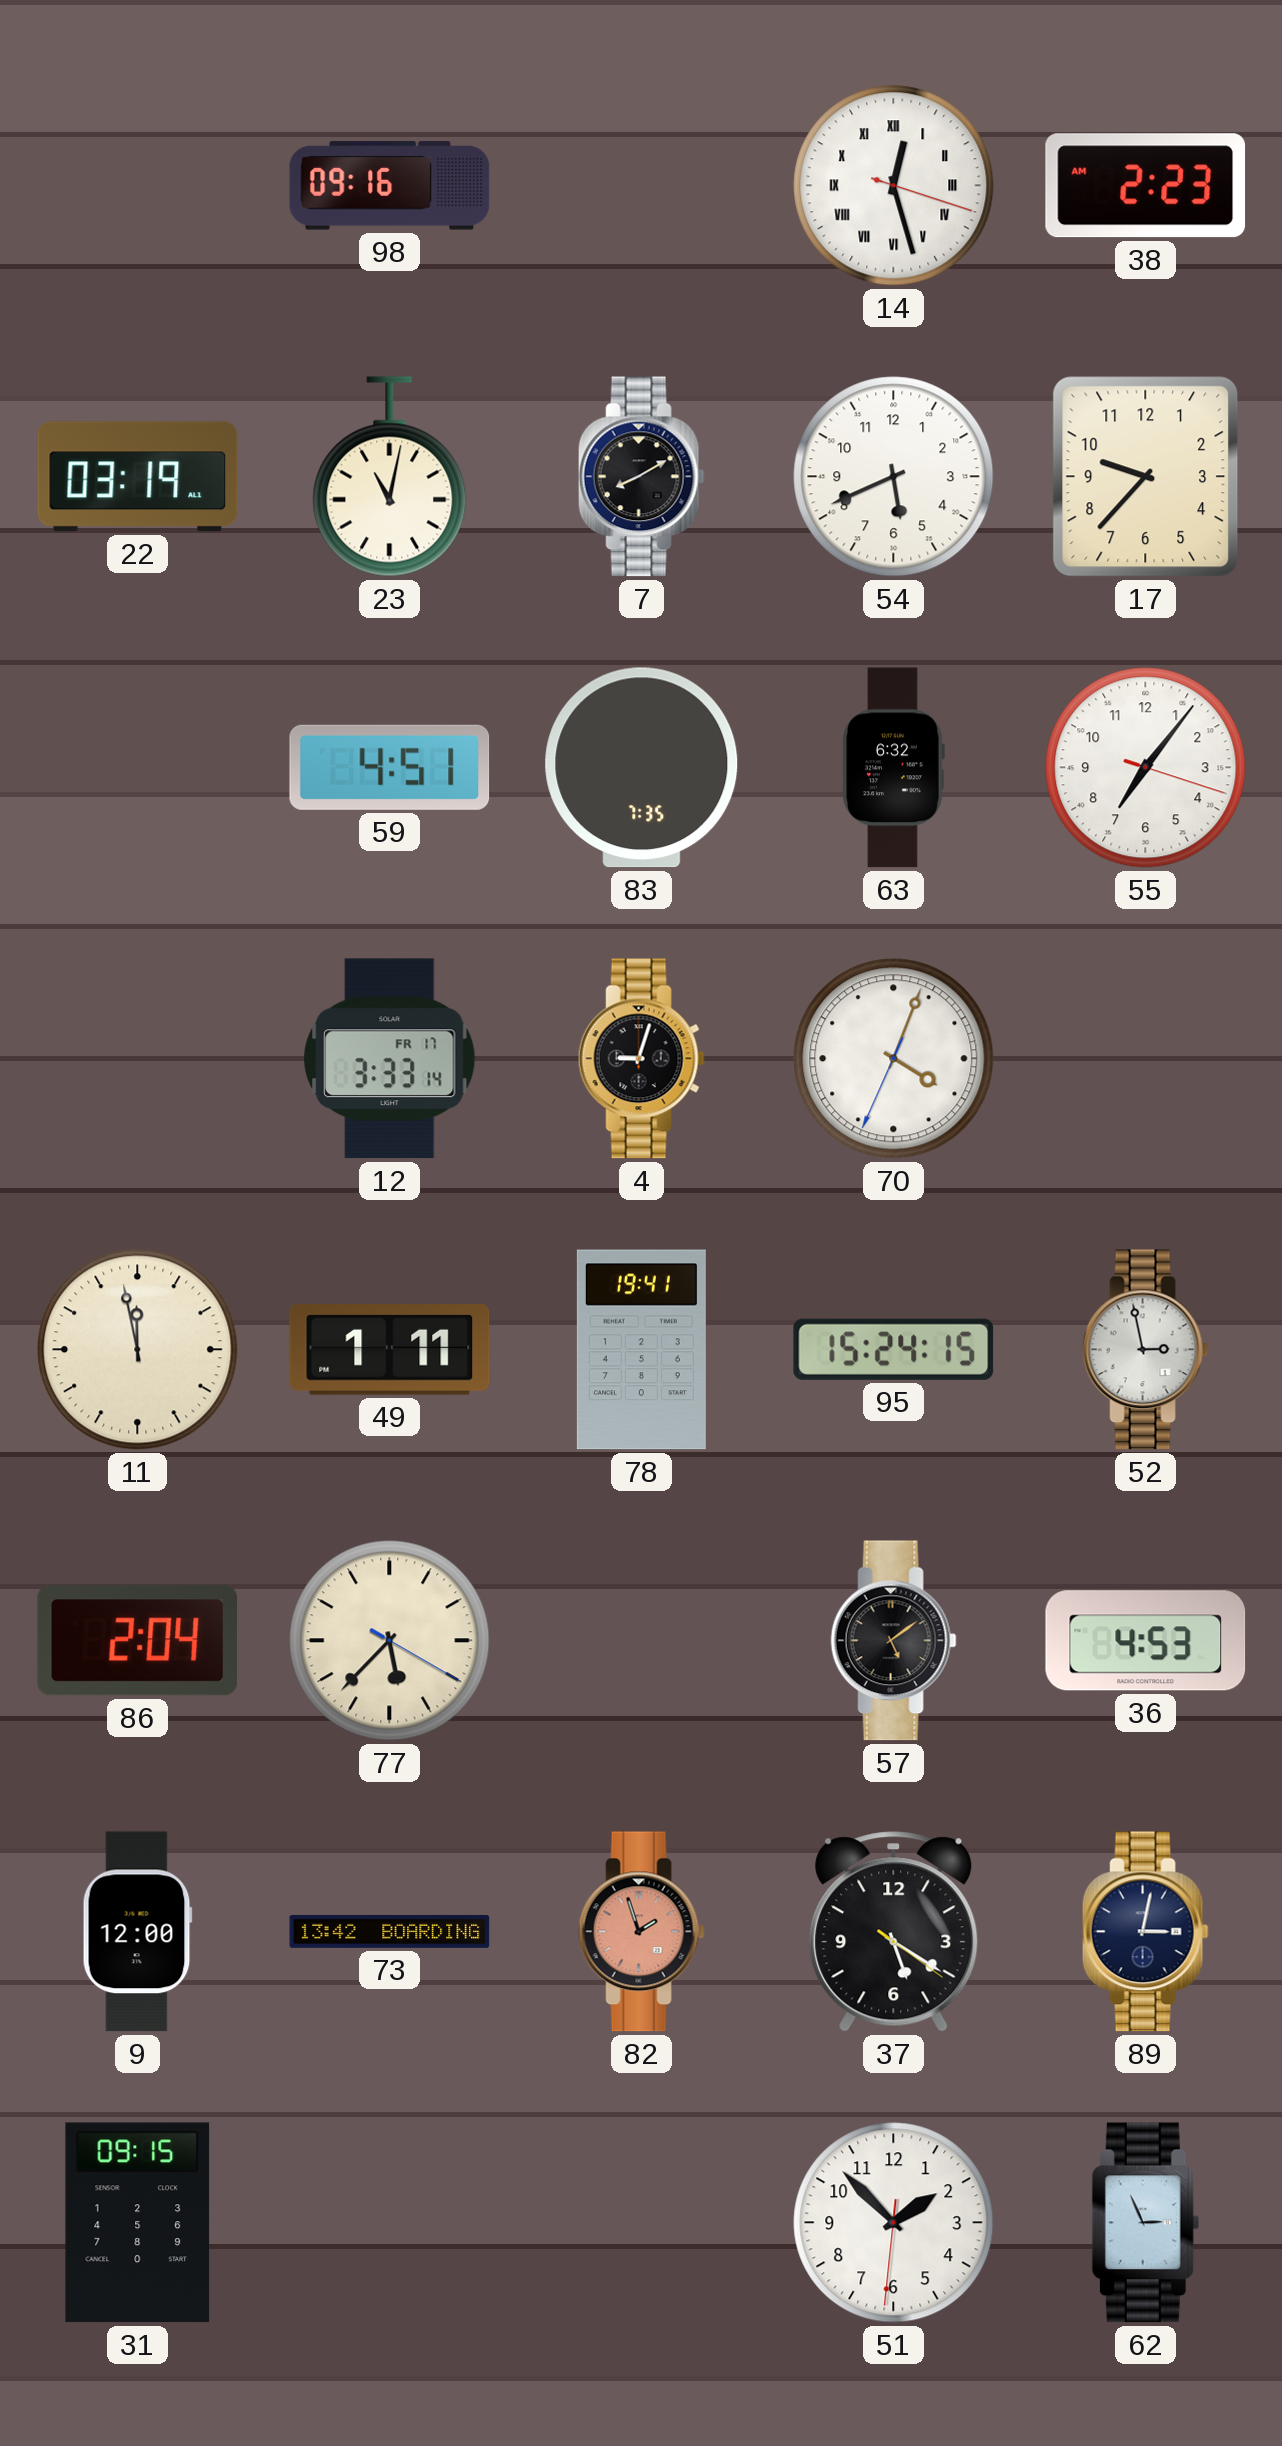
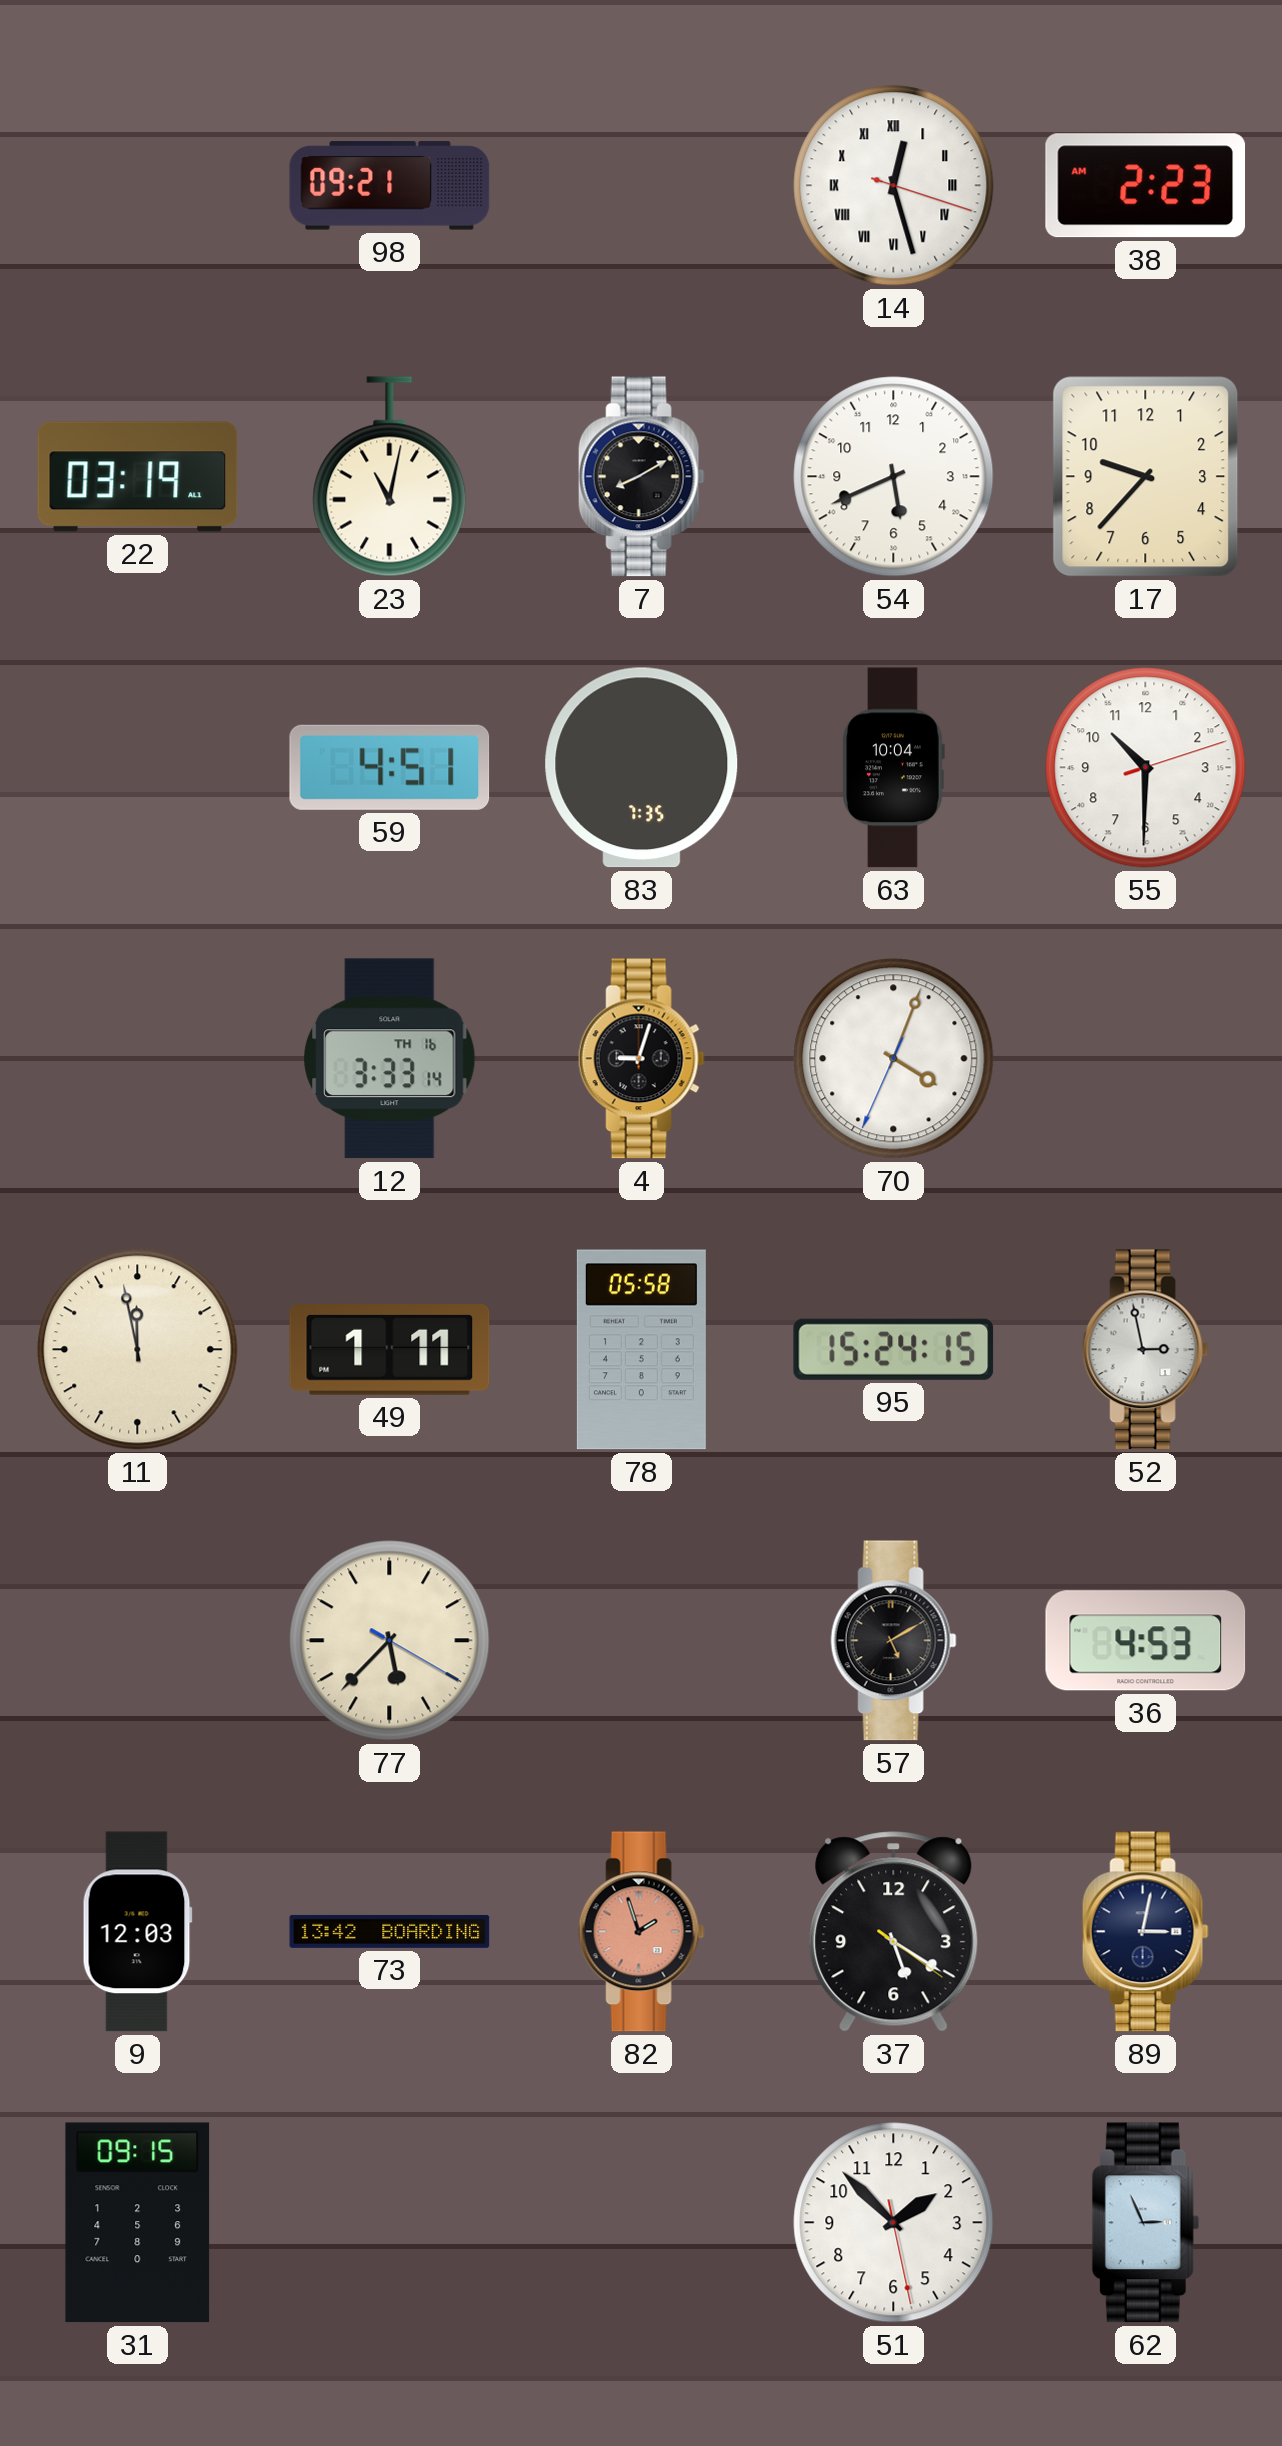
98: 09:16 -> 09:21
63: 6:32 -> 10:04
55: 7:06 -> 10:30
12 date: FR 17 -> TH 16
78: 19:41 -> 05:58
86: 2:04 -> none
57: 5:09 -> 5:10
9: 12:00 -> 12:03
51: 1:52:31 -> 1:52:28
